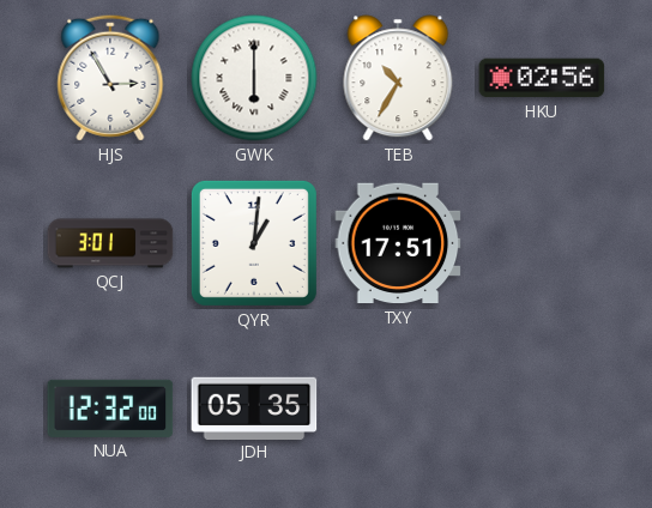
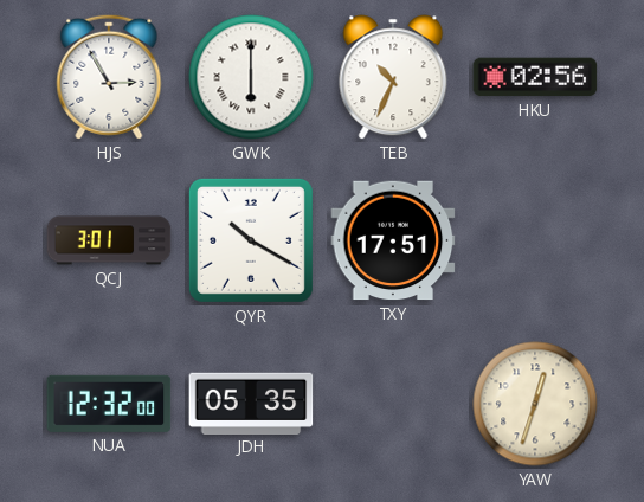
TEB: 10:35 -> 10:34
QYR: 1:01 -> 10:20
YAW: none -> 12:33
